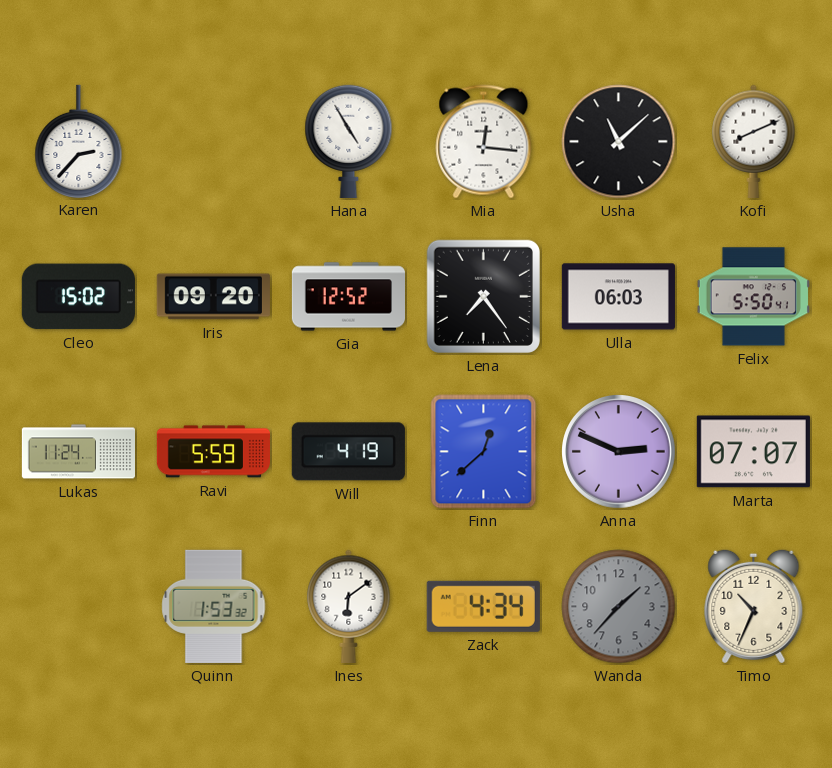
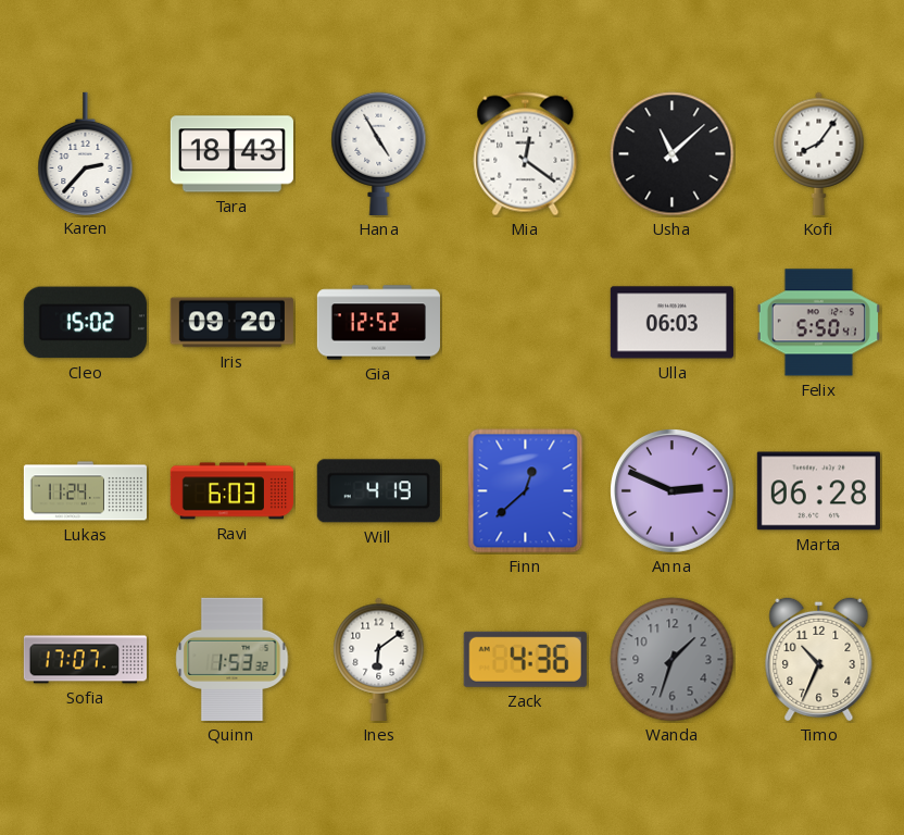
Tara: none -> 18:43
Mia: 12:16 -> 12:21
Kofi: 8:11 -> 8:06
Lena: 7:24 -> none
Ravi: 5:59 -> 6:03
Marta: 07:07 -> 06:28
Sofia: none -> 17:07
Zack: 4:34 -> 4:36
Wanda: 1:37 -> 1:33
